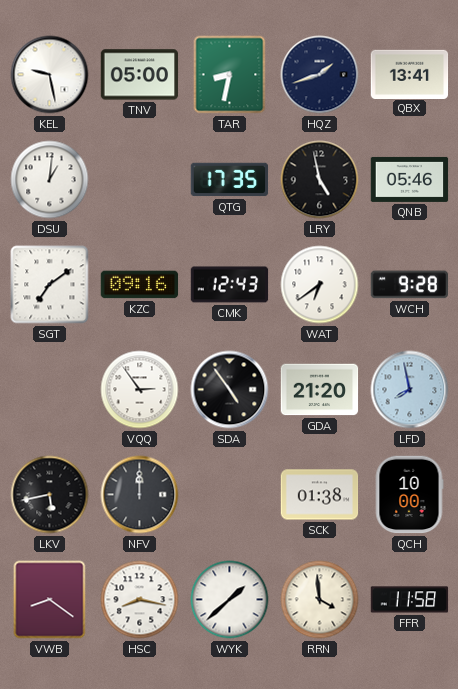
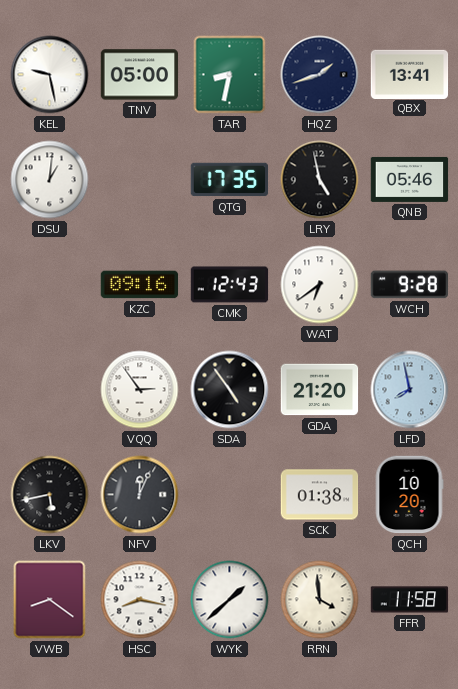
SGT: 7:09 -> none
NFV: 12:00 -> 12:04
QCH: 10:00 -> 10:20
